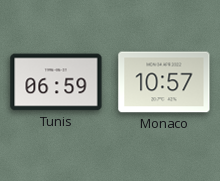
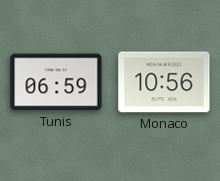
Monaco: 10:57 -> 10:56
